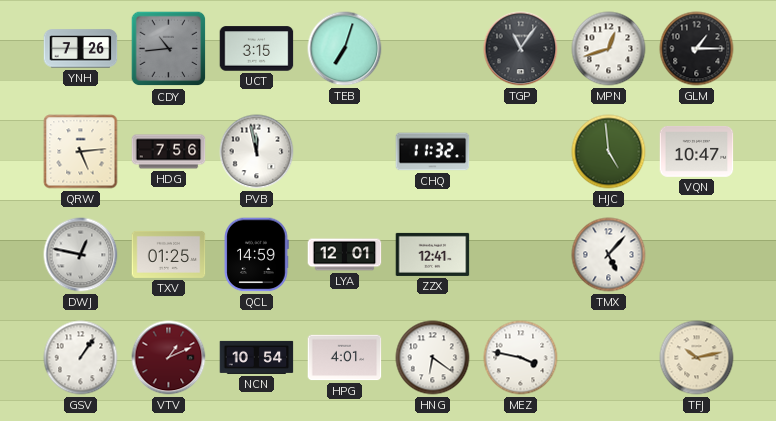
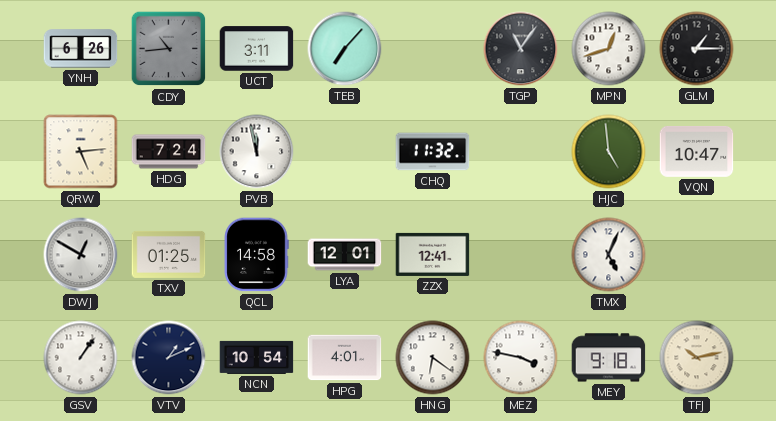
YNH: 7:26 -> 6:26
UCT: 3:15 -> 3:11
TEB: 7:03 -> 7:07
HDG: 7:56 -> 7:24
DWJ: 12:47 -> 12:50
QCL: 14:59 -> 14:58
TMX: 5:07 -> 5:04
VTV dial: burgundy -> navy
MEY: none -> 9:18
